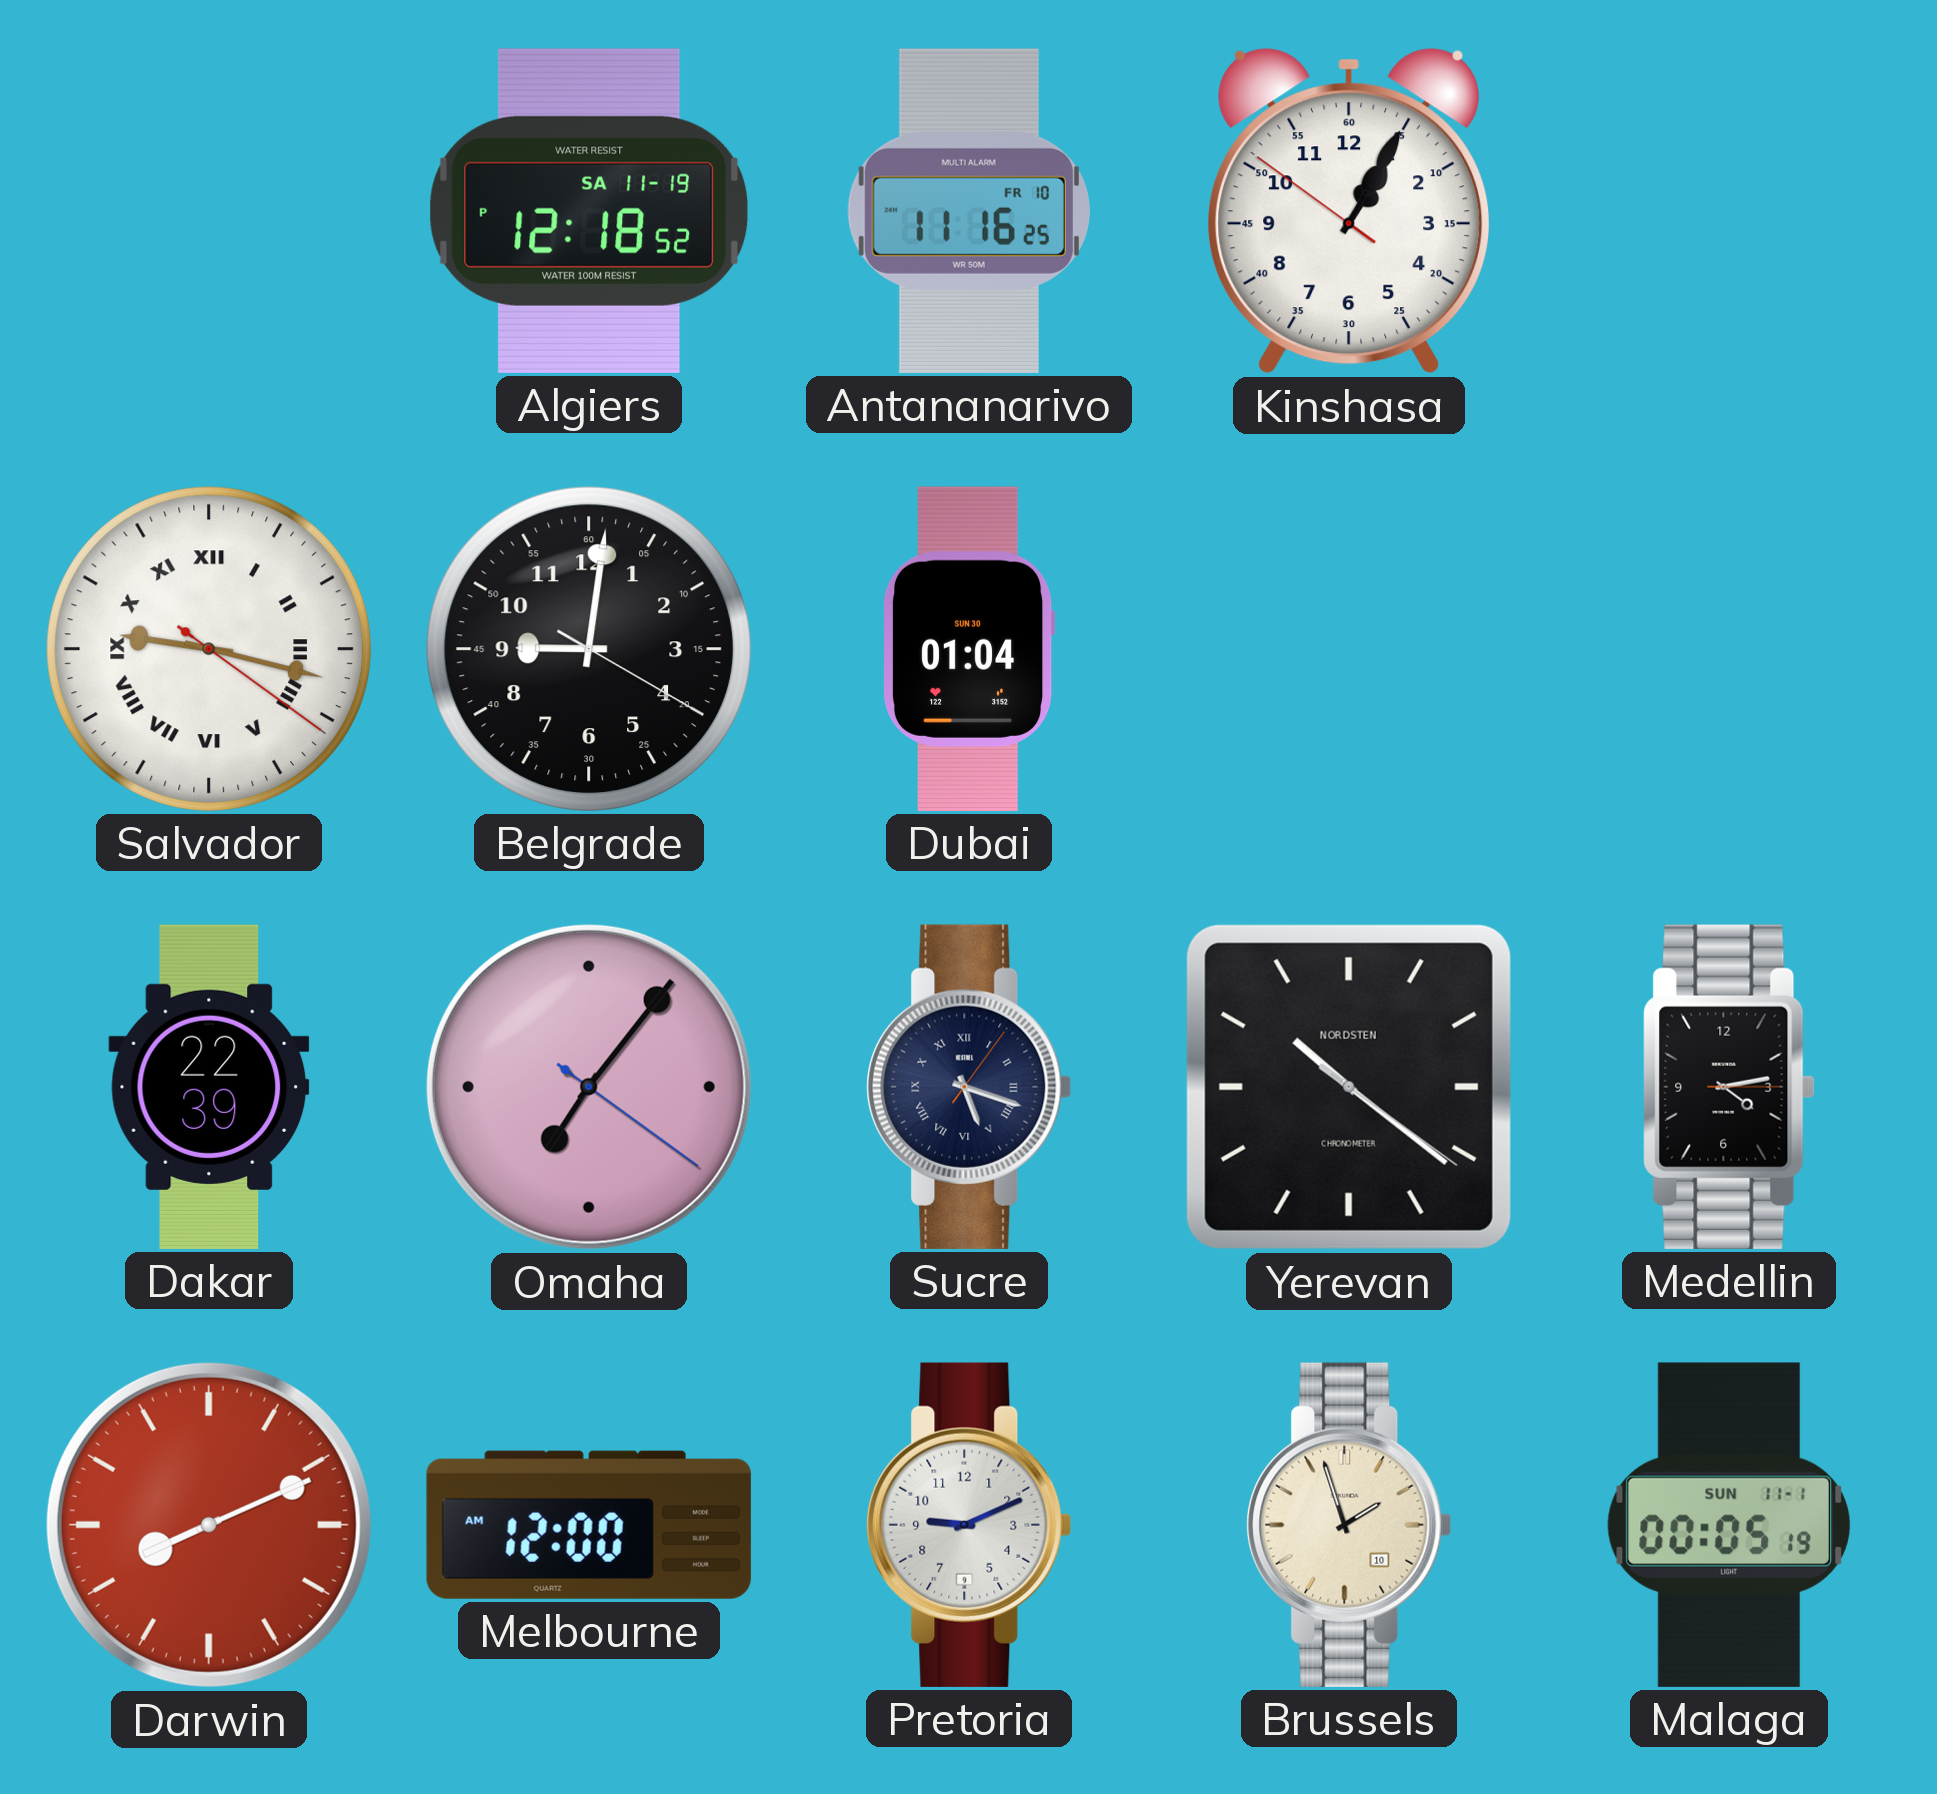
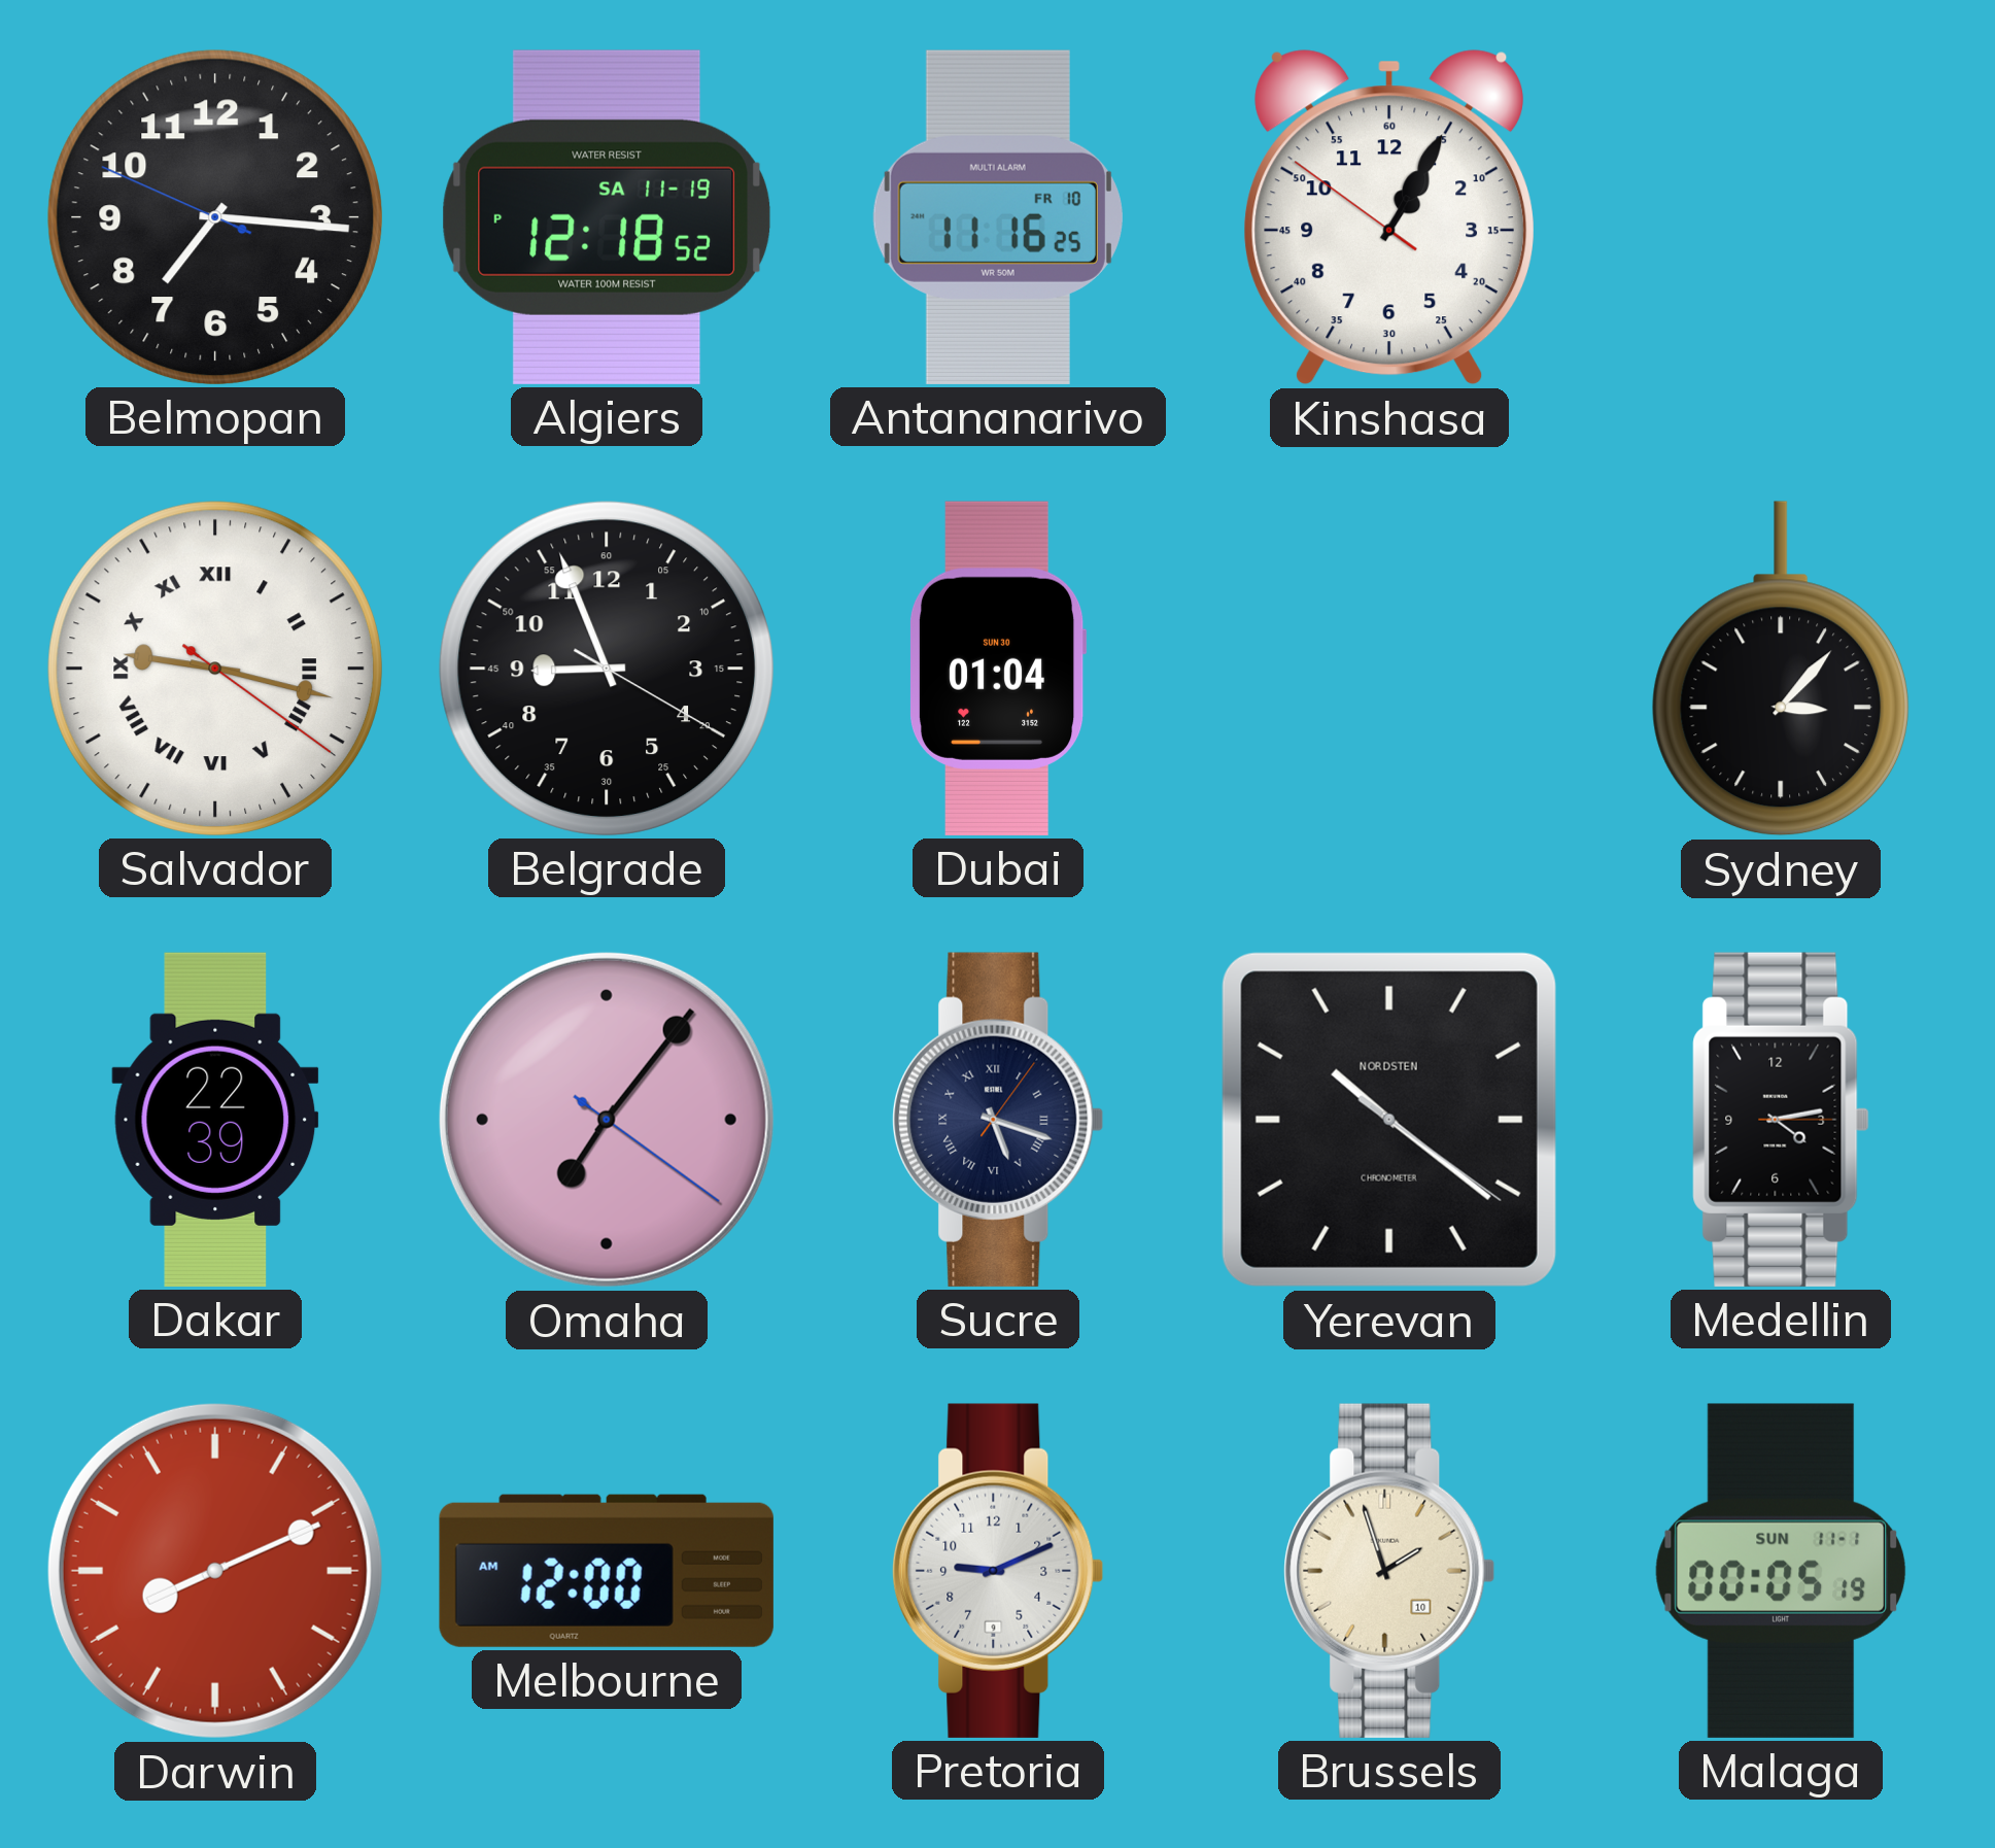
Belmopan: none -> 7:15
Belgrade: 9:01 -> 8:56
Sydney: none -> 3:07
